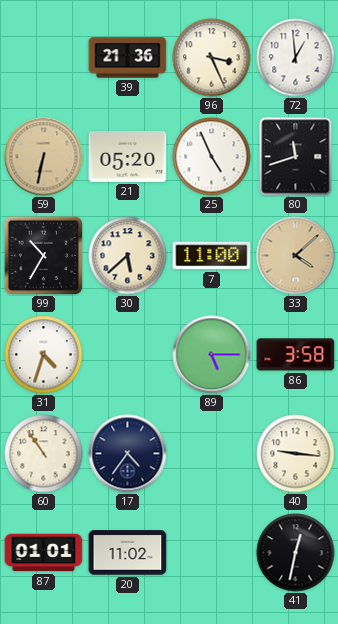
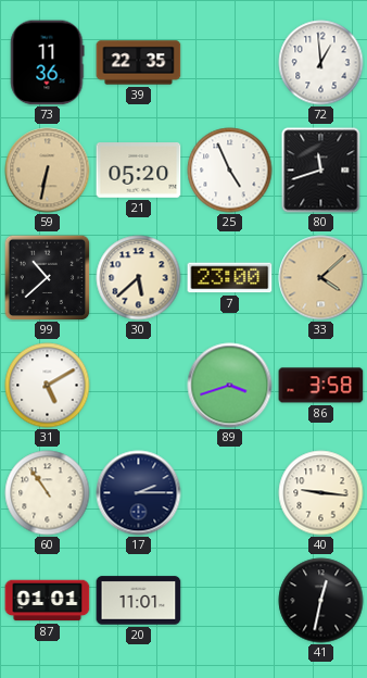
73: none -> 11:36
39: 21:36 -> 22:35
96: 3:26 -> none
99: 10:35 -> 10:38
7: 11:00 -> 23:00
31: 4:33 -> 5:10
89: 5:15 -> 3:42
17: 4:36 -> 2:15
20: 11:02 -> 11:01
